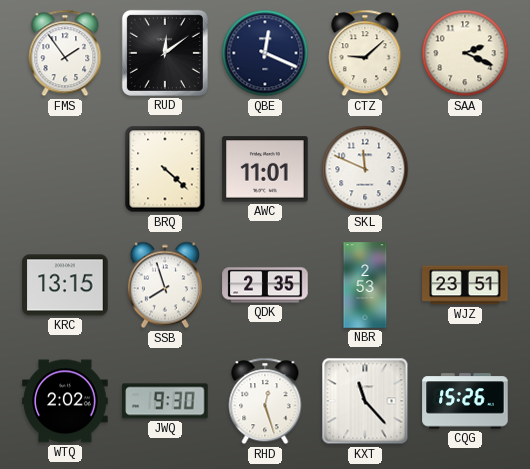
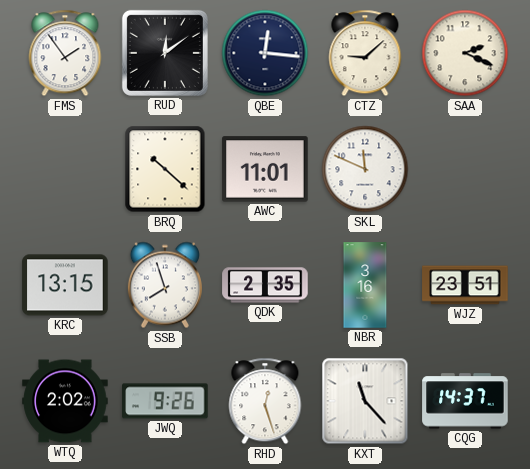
QBE: 12:19 -> 12:16
BRQ: 4:22 -> 10:22
NBR: 2:53 -> 3:16
JWQ: 9:30 -> 9:26
CQG: 15:26 -> 14:37
